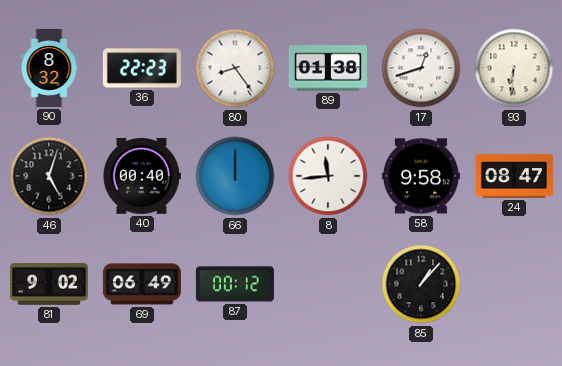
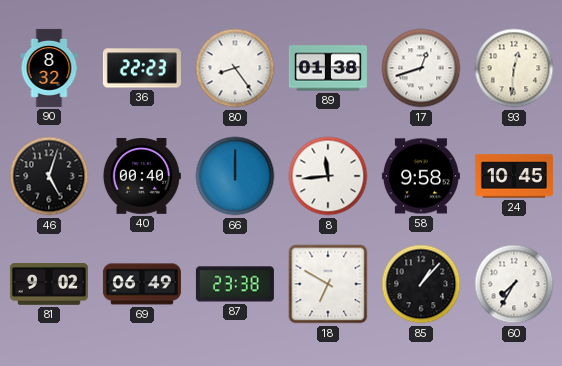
93: 6:31 -> 12:31
24: 08:47 -> 10:45
87: 00:12 -> 23:38
18: none -> 6:50
60: none -> 7:35
